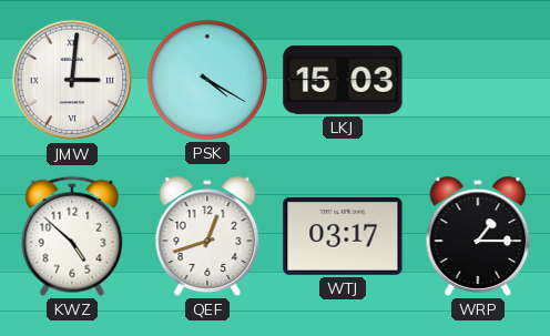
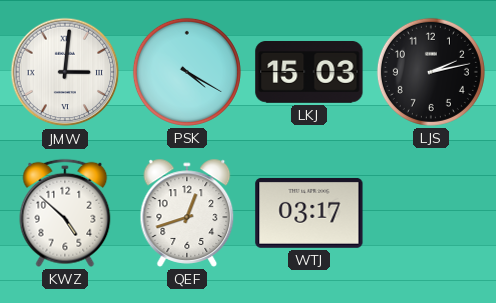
LJS: none -> 2:13
WRP: 1:15 -> none
